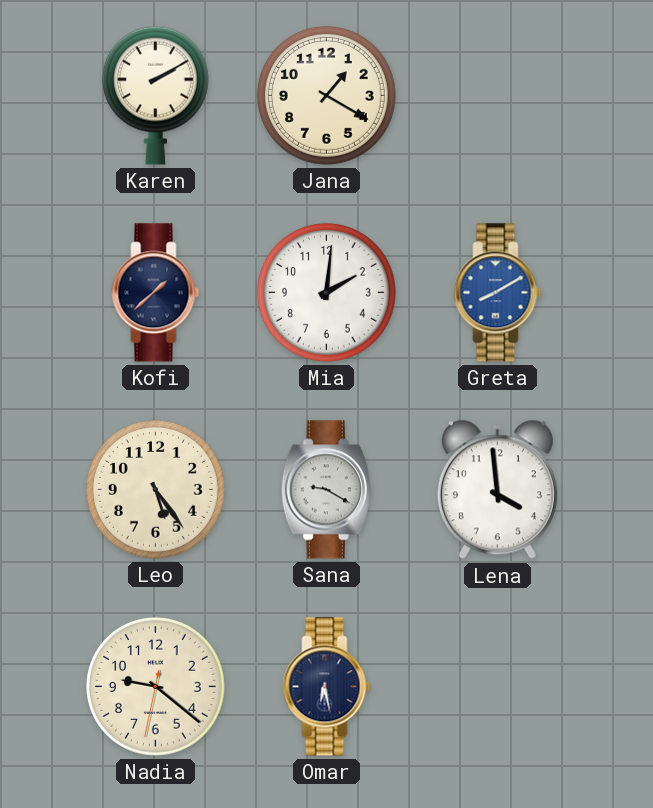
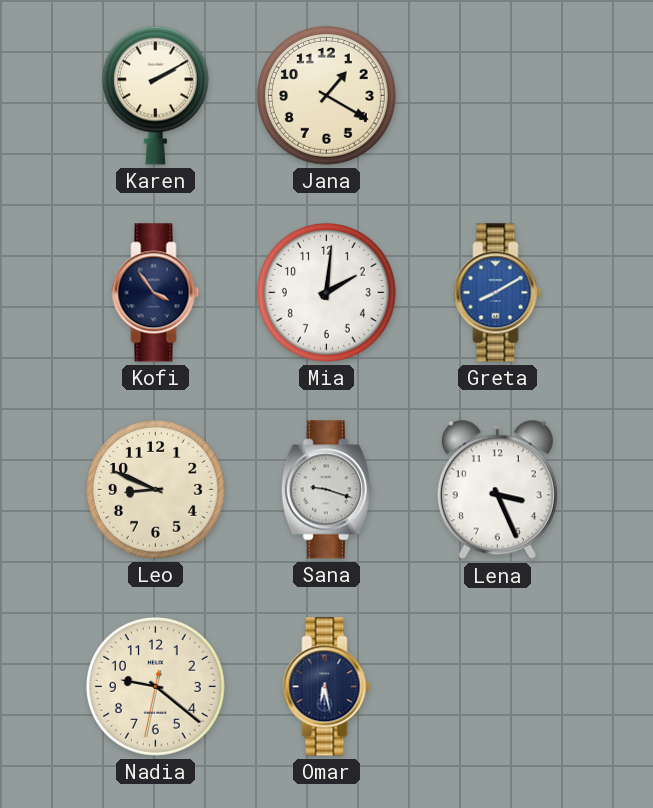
Kofi: 1:38 -> 3:54
Leo: 5:24 -> 8:49
Sana: 9:20 -> 9:18
Lena: 3:59 -> 3:26
